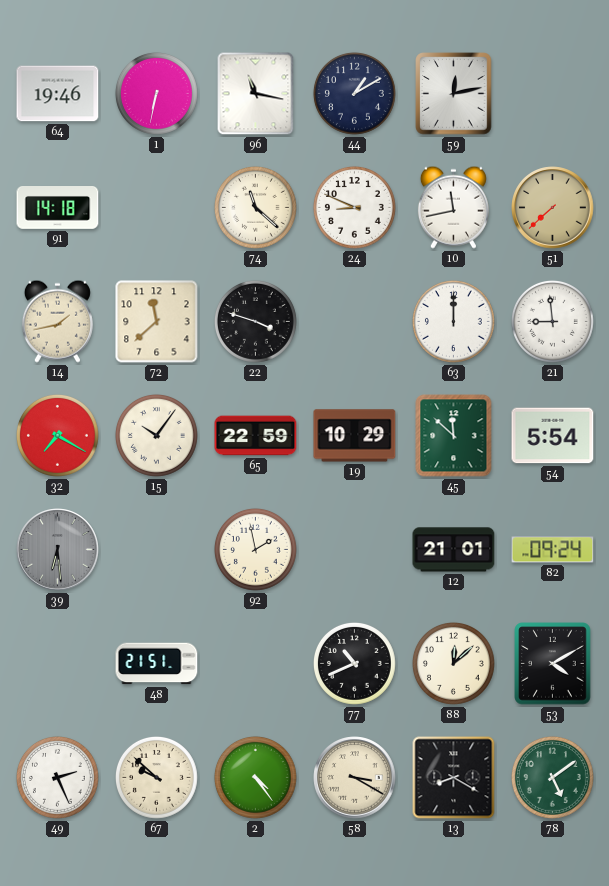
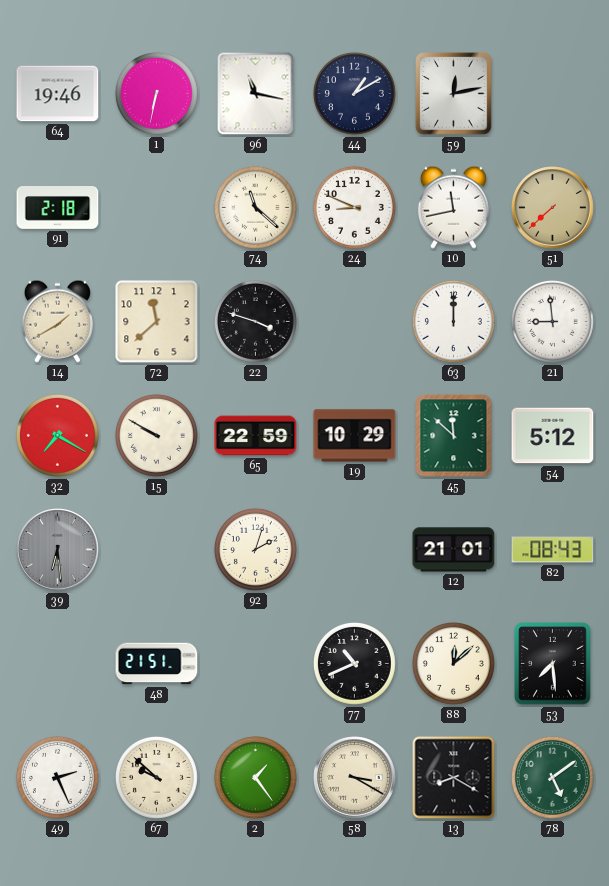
91: 14:18 -> 2:18
14: 1:43 -> 1:40
15: 10:06 -> 9:50
54: 5:54 -> 5:12
92: 1:58 -> 2:03
82: 09:24 -> 08:43
53: 4:10 -> 7:29
2: 4:24 -> 1:24
